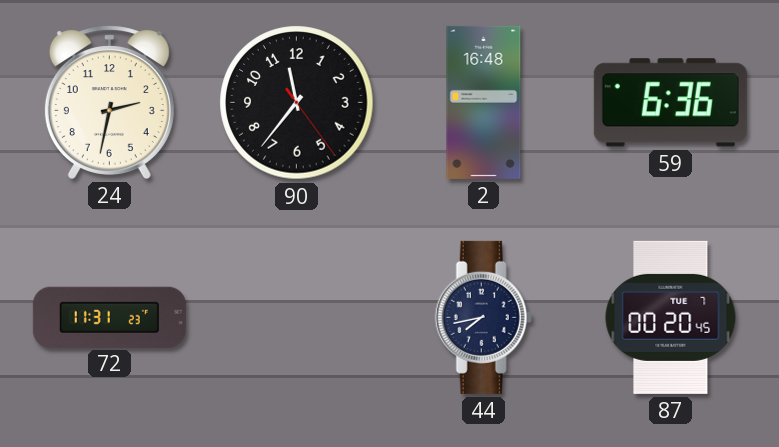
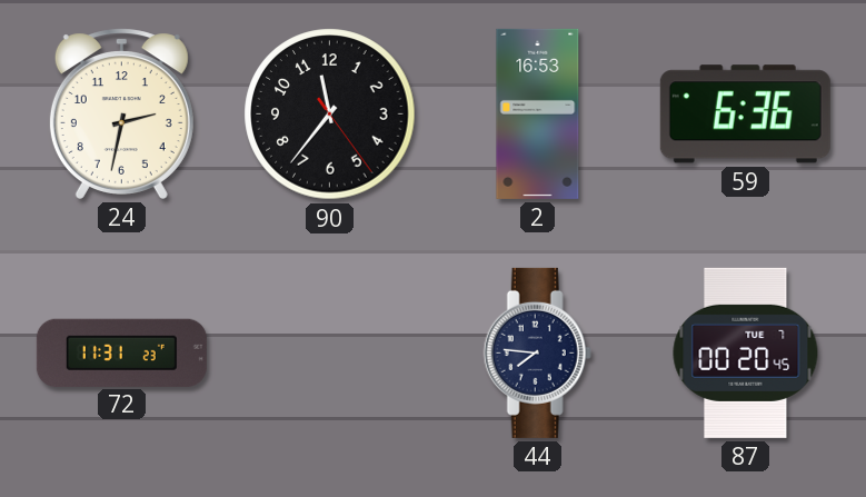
2: 16:48 -> 16:53
44: 7:43 -> 7:46
